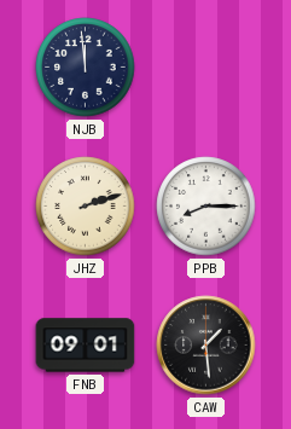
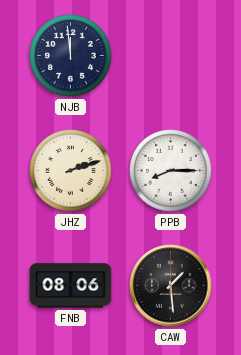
FNB: 09:01 -> 08:06
